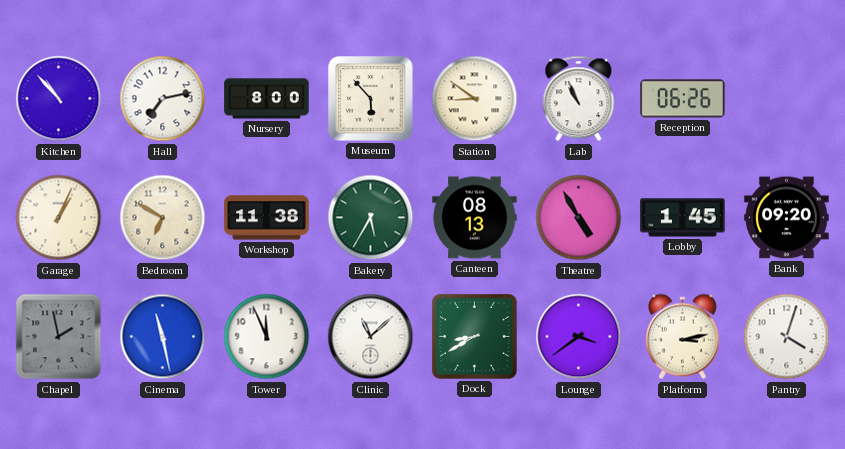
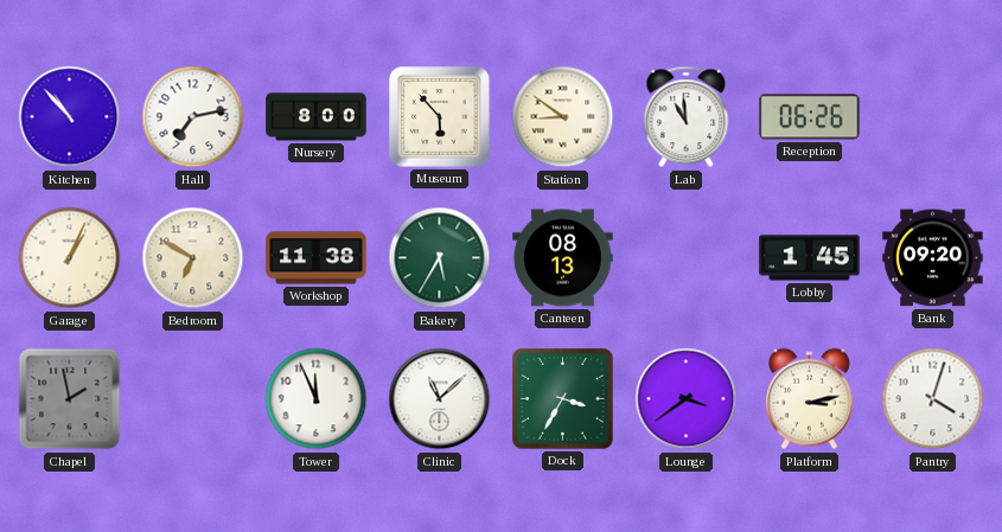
Lab: 10:56 -> 10:59
Theatre: 4:55 -> none
Cinema: 11:28 -> none
Dock: 8:40 -> 3:35
